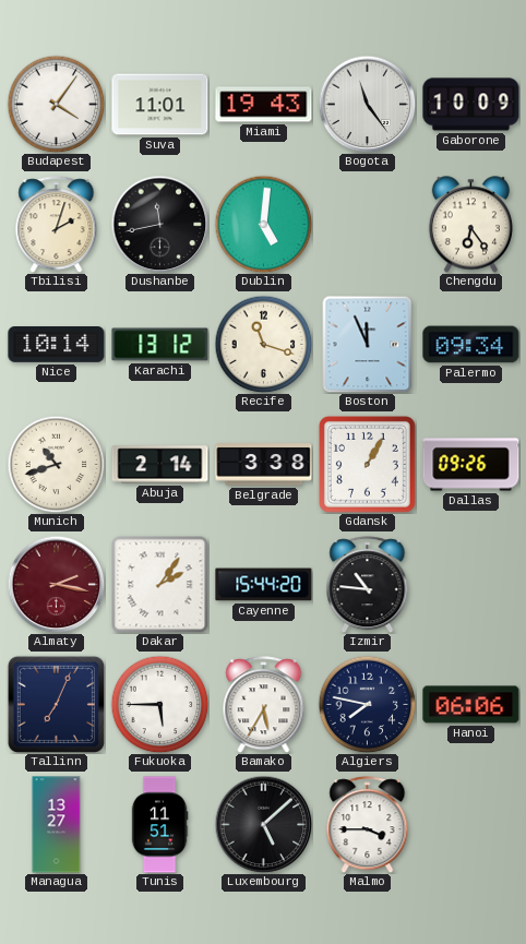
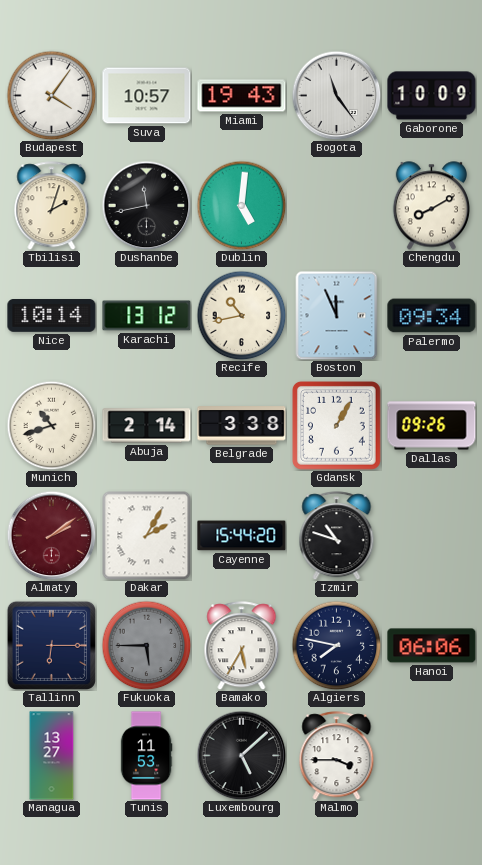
Suva: 11:01 -> 10:57
Chengdu: 6:24 -> 8:10
Recife: 11:18 -> 10:43
Almaty: 2:17 -> 2:09
Dakar: 2:06 -> 2:05
Izmir: 10:46 -> 10:48
Tallinn: 7:04 -> 6:15
Fukuoka dial: white -> grey
Tunis: 11:51 -> 11:53
